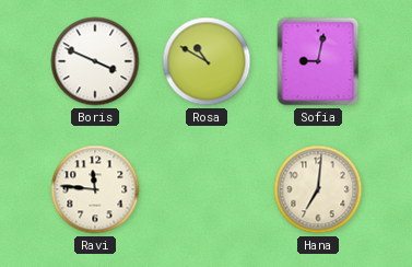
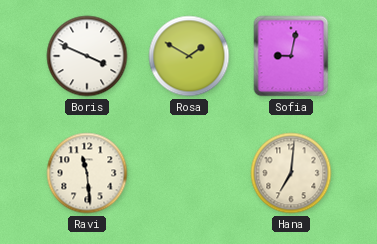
Rosa: 10:50 -> 1:50
Ravi: 11:46 -> 11:29
